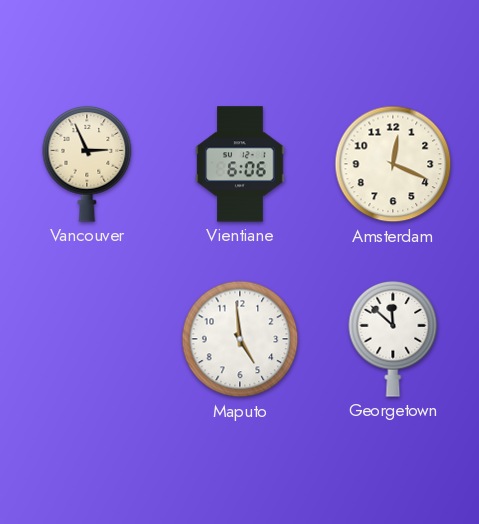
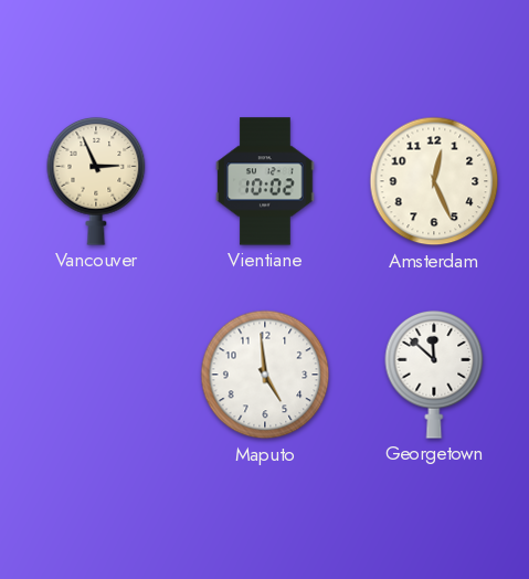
Vientiane: 6:06 -> 10:02
Amsterdam: 12:19 -> 12:26
